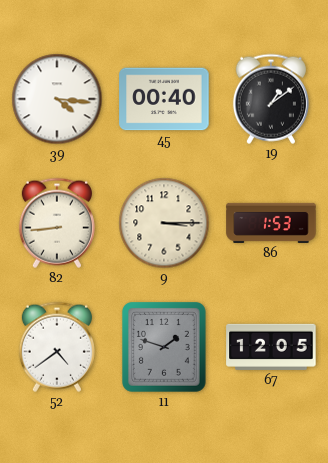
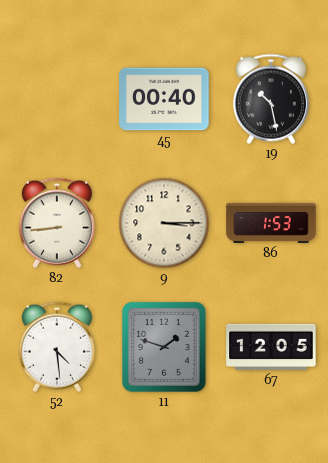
39: 4:16 -> none
19: 1:09 -> 10:28
52: 4:39 -> 4:29
